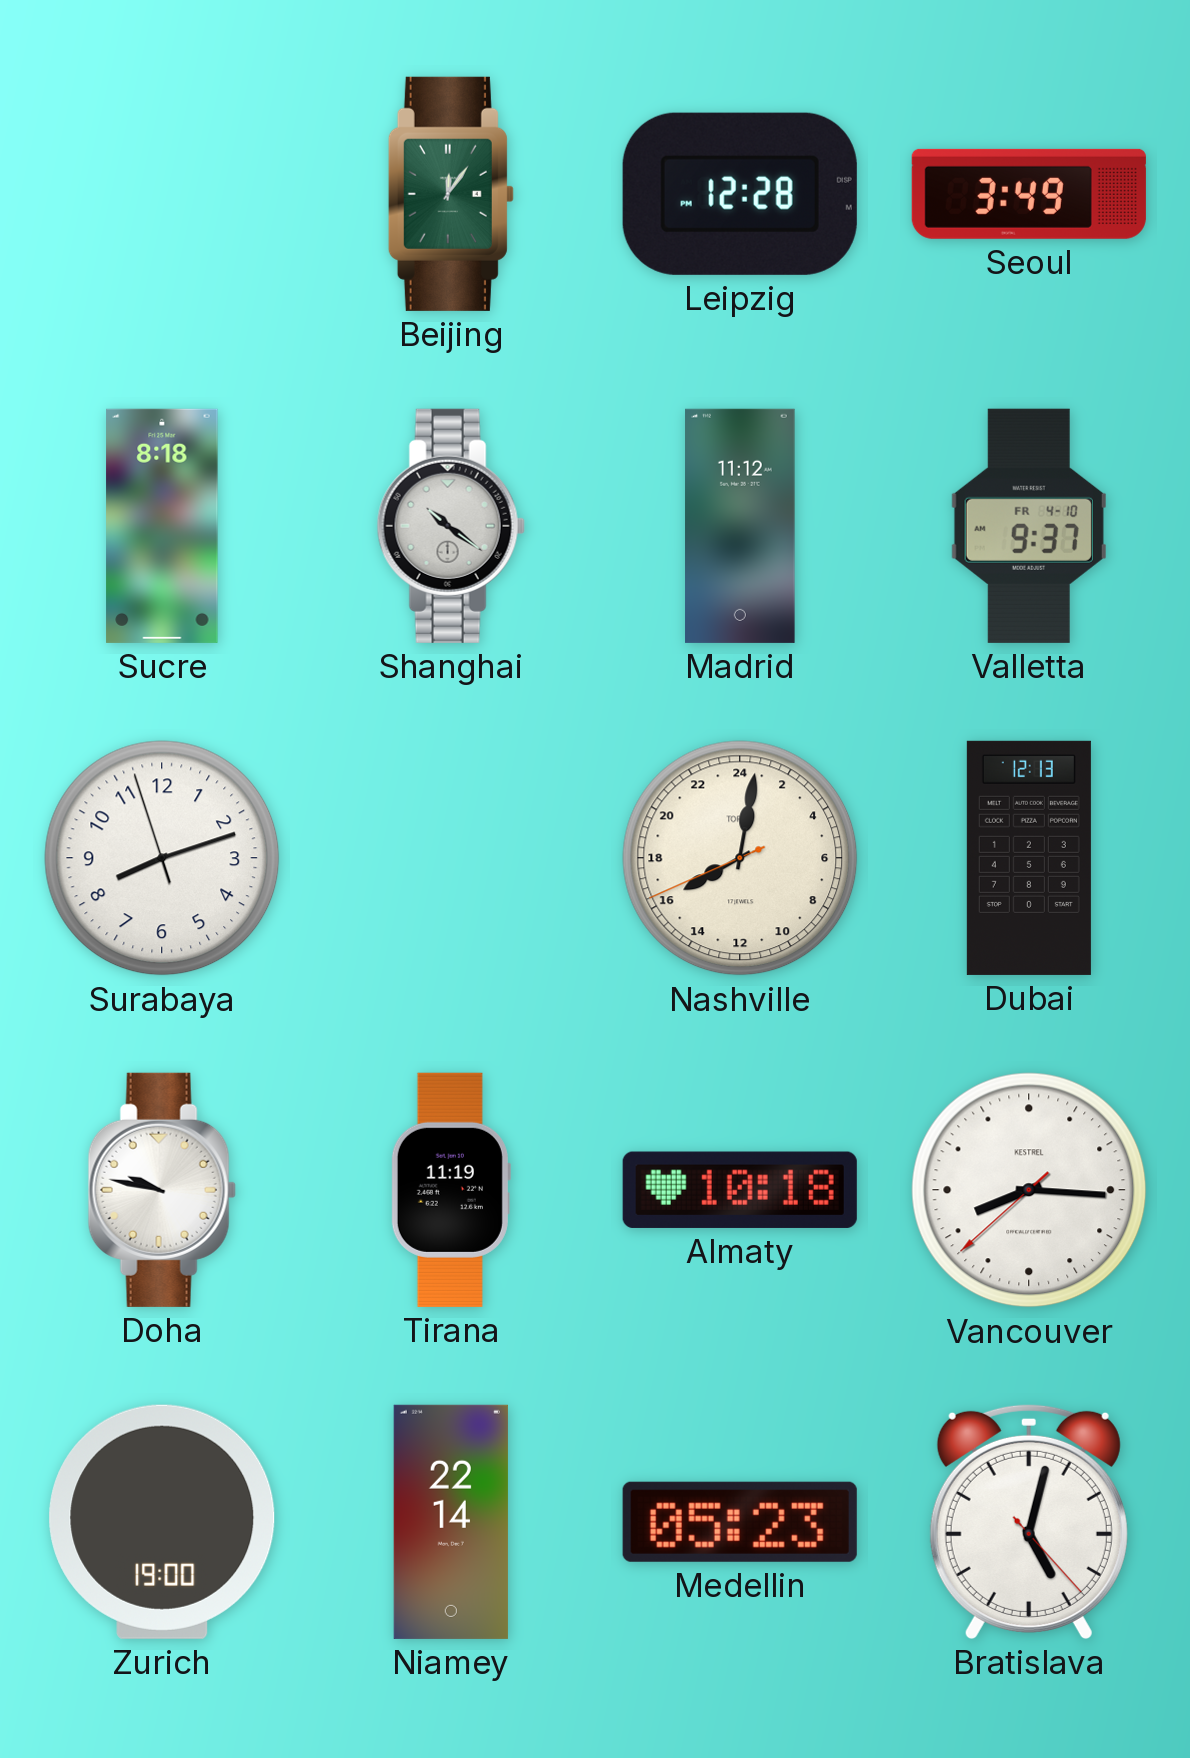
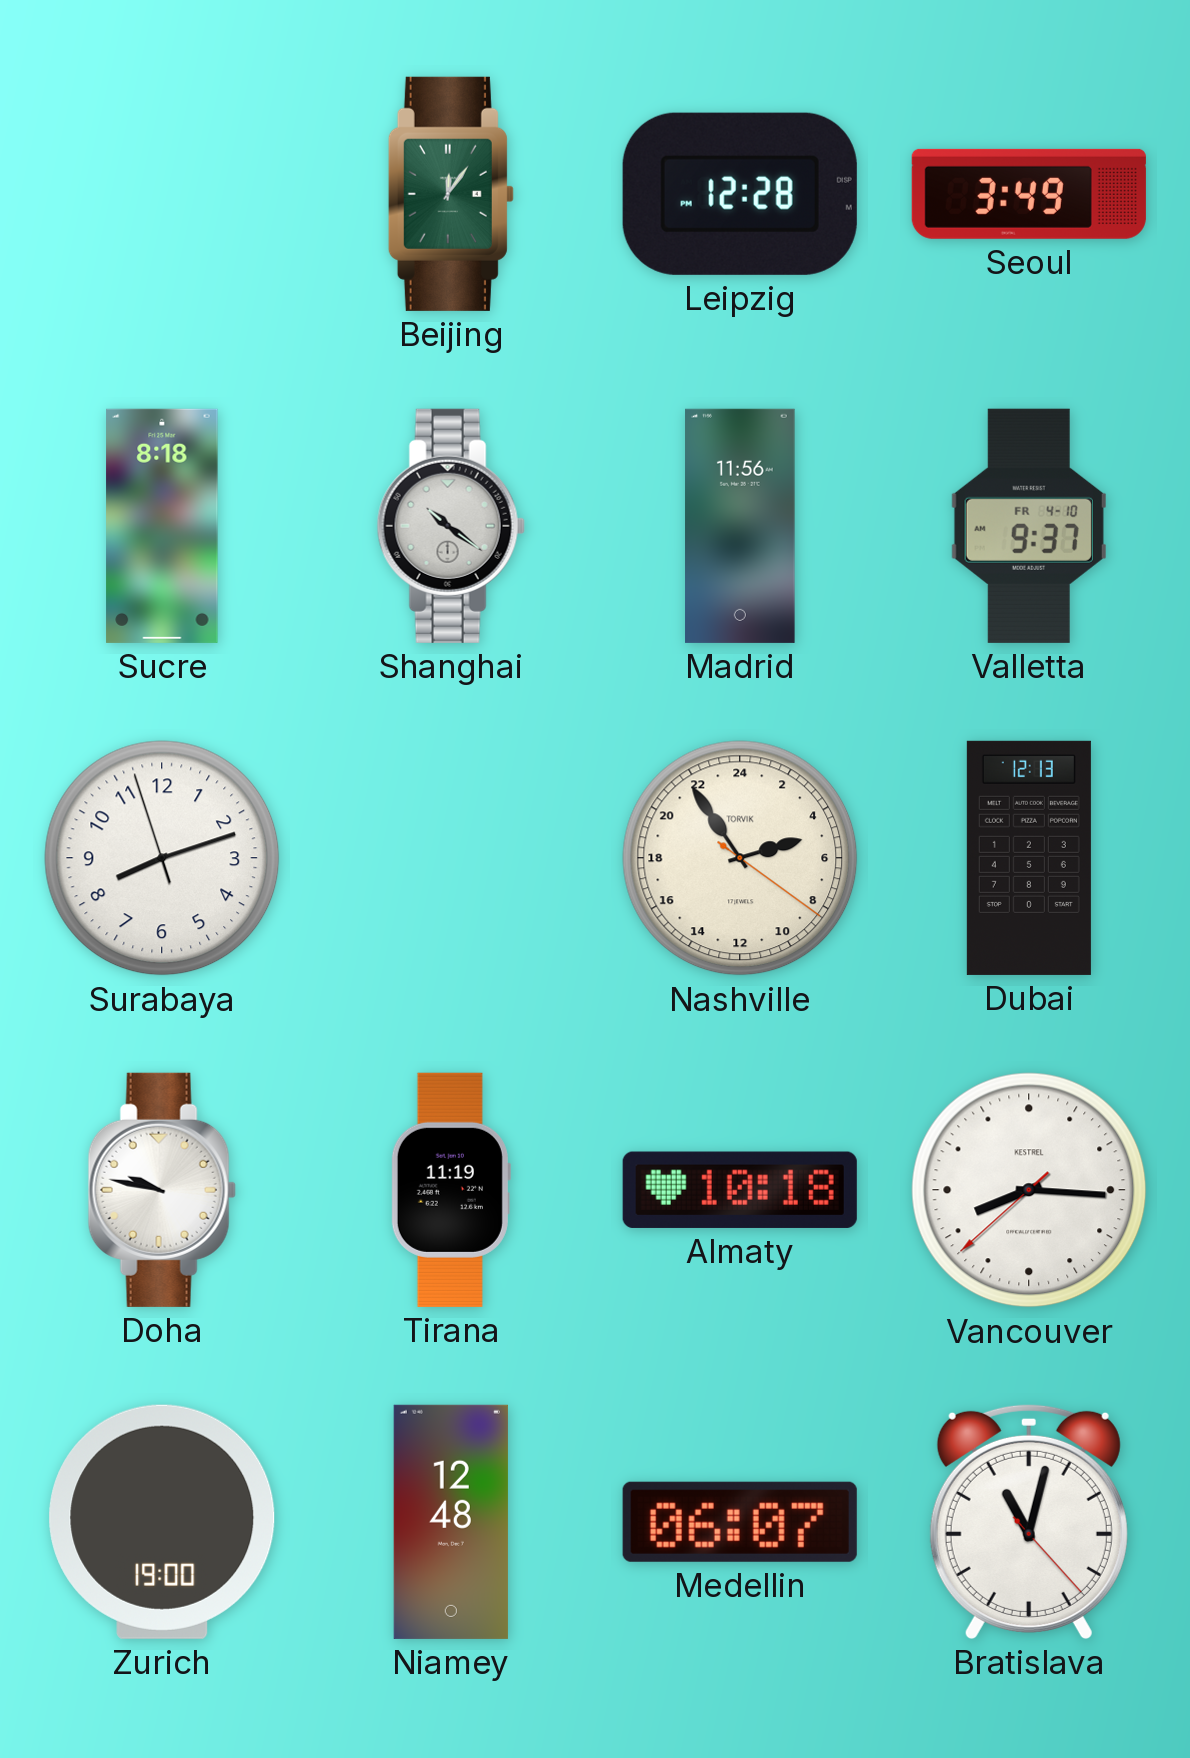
Madrid: 11:12 -> 11:56
Nashville: 16:01 -> 4:54
Niamey: 22:14 -> 12:48
Medellin: 05:23 -> 06:07
Bratislava: 5:02 -> 11:02
